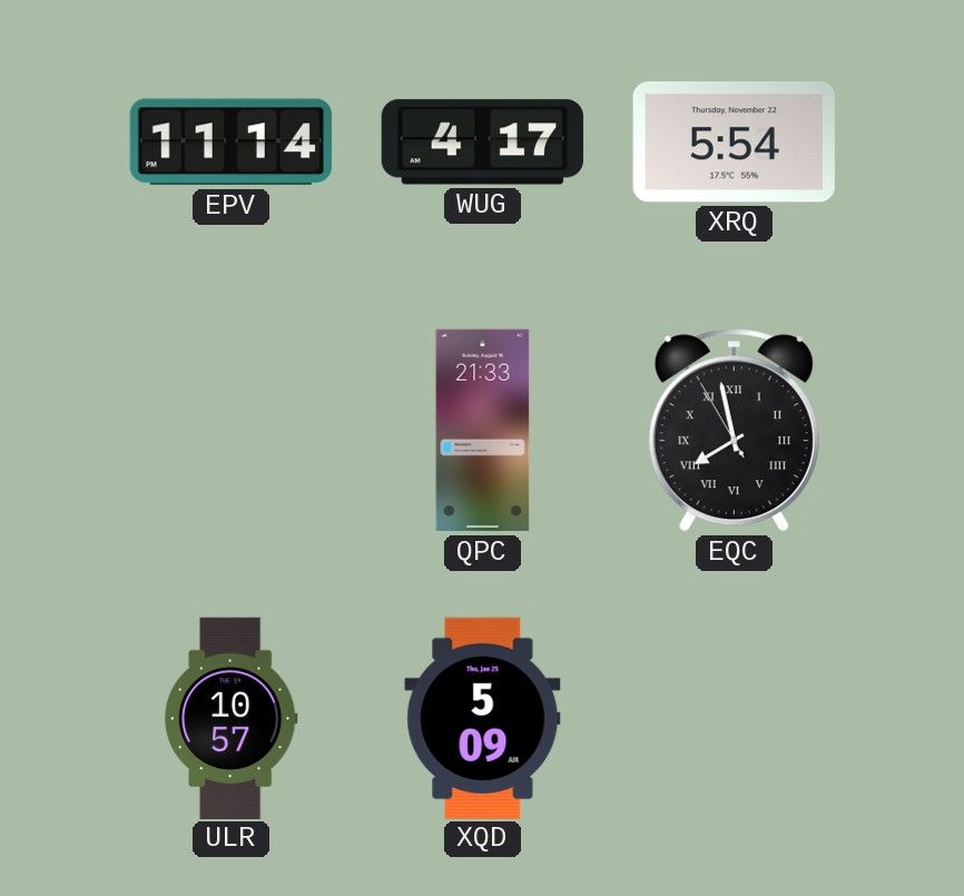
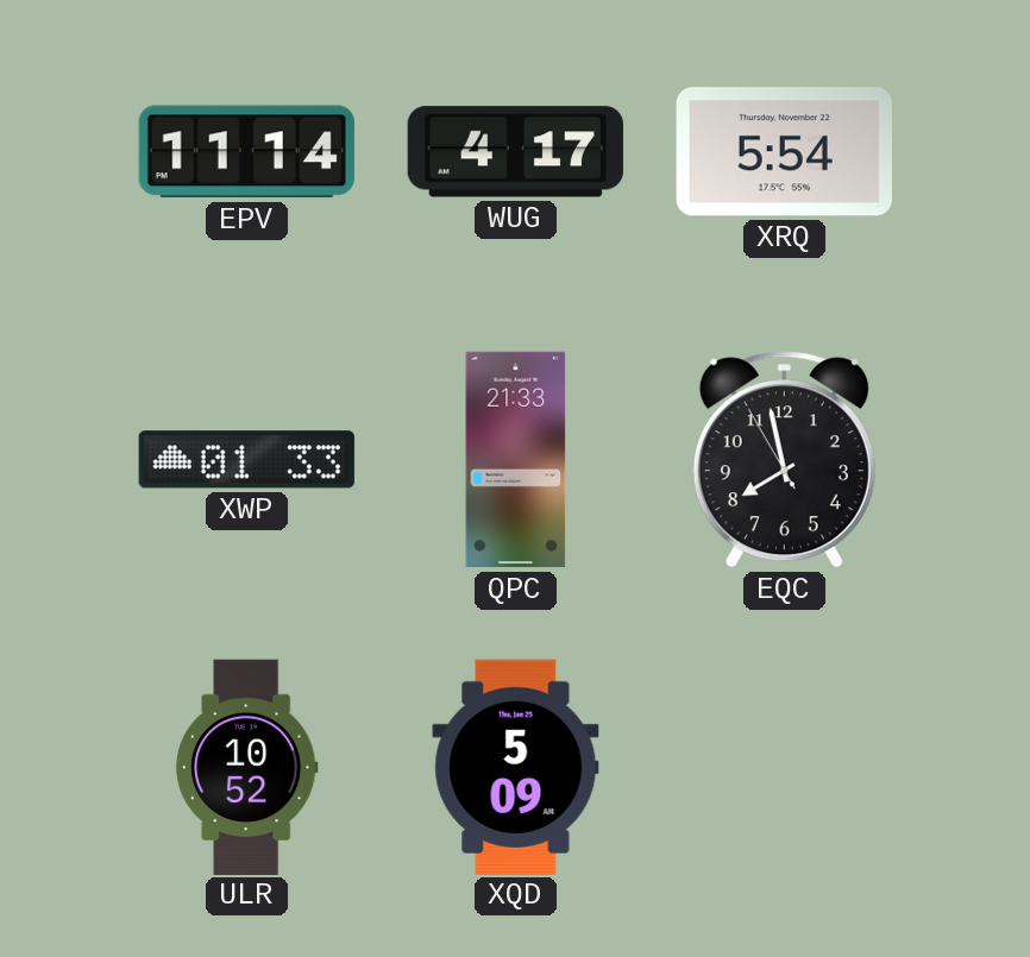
XWP: none -> 01:33
EQC numerals: Roman -> Arabic
ULR: 10:57 -> 10:52
